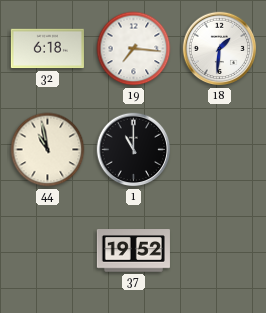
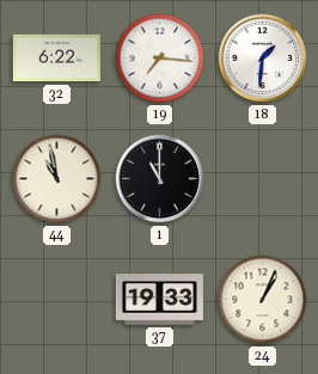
32: 6:18 -> 6:22
37: 19:52 -> 19:33
24: none -> 1:04
